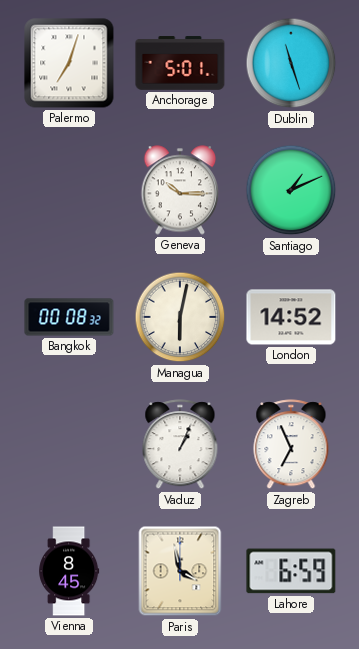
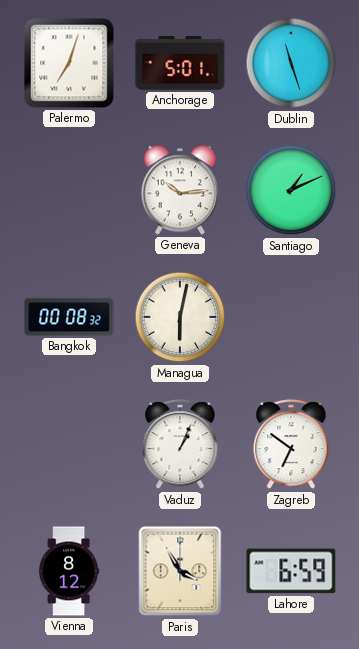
Geneva: 10:15 -> 10:14
London: 14:52 -> none
Zagreb: 6:56 -> 6:51
Vienna: 8:45 -> 8:12
Paris: 3:58 -> 3:55
